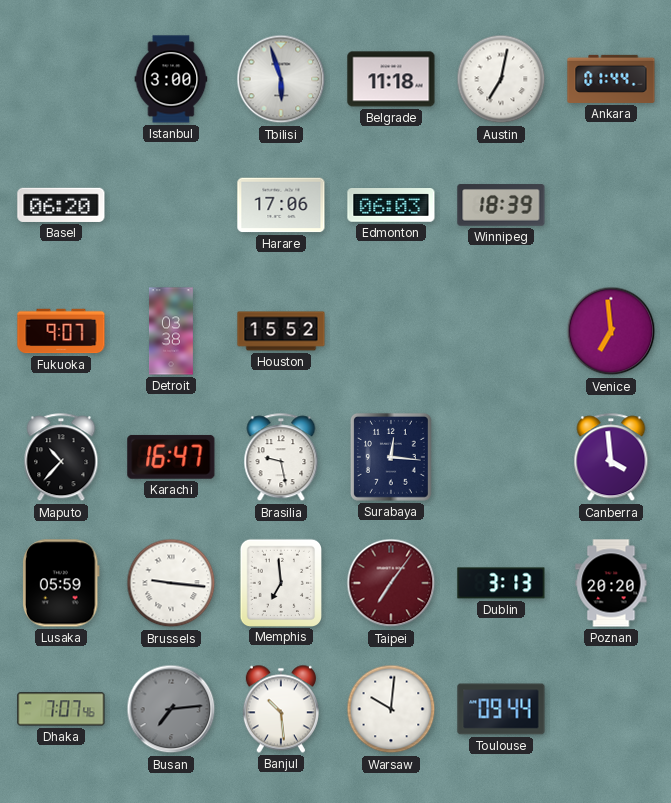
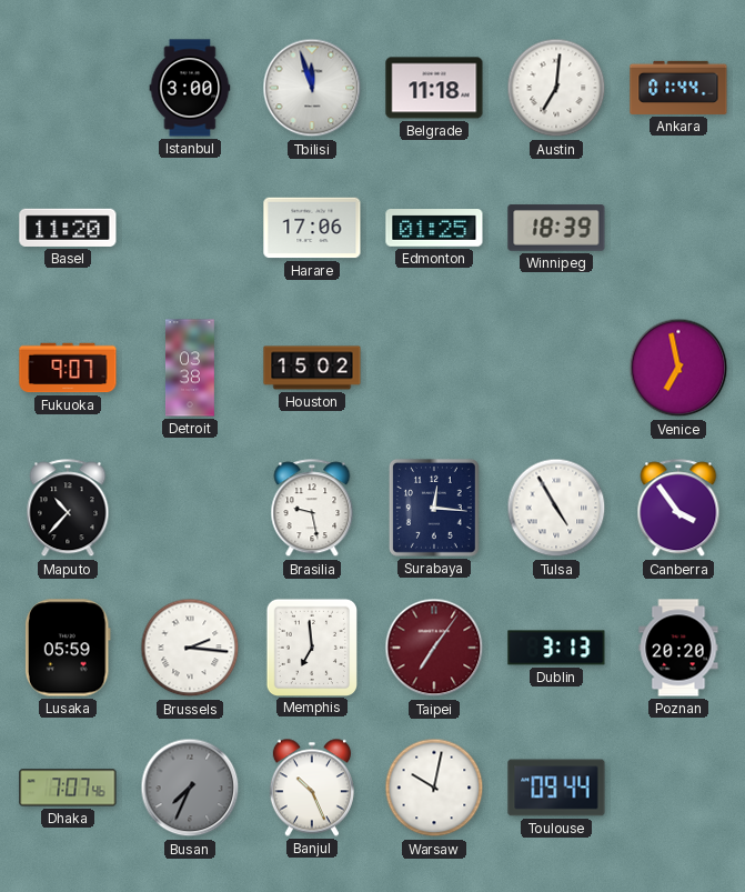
Tbilisi: 5:57 -> 11:57
Austin: 7:02 -> 7:01
Basel: 06:20 -> 11:20
Edmonton: 06:03 -> 01:25
Houston: 15:52 -> 15:02
Venice: 6:59 -> 6:58
Karachi: 16:47 -> none
Tulsa: none -> 4:55
Canberra: 3:59 -> 3:54
Brussels: 9:16 -> 2:16
Busan: 7:14 -> 7:34
Banjul: 10:29 -> 10:26
Warsaw: 10:01 -> 10:02
